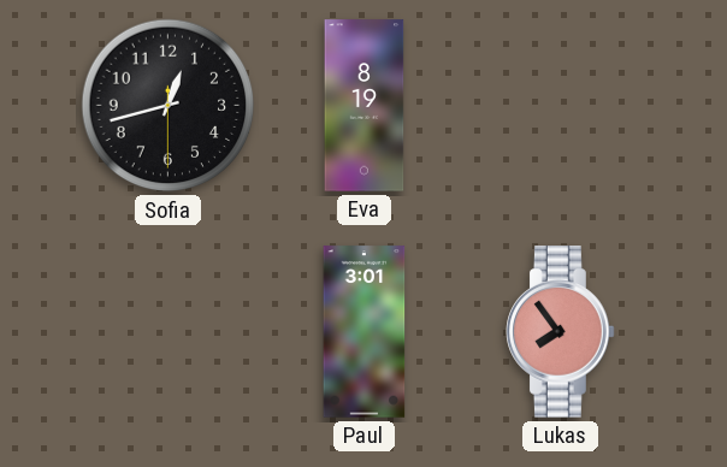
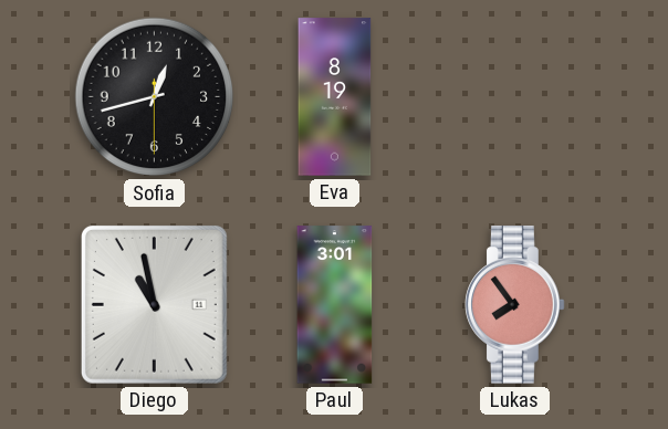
Diego: none -> 10:58
